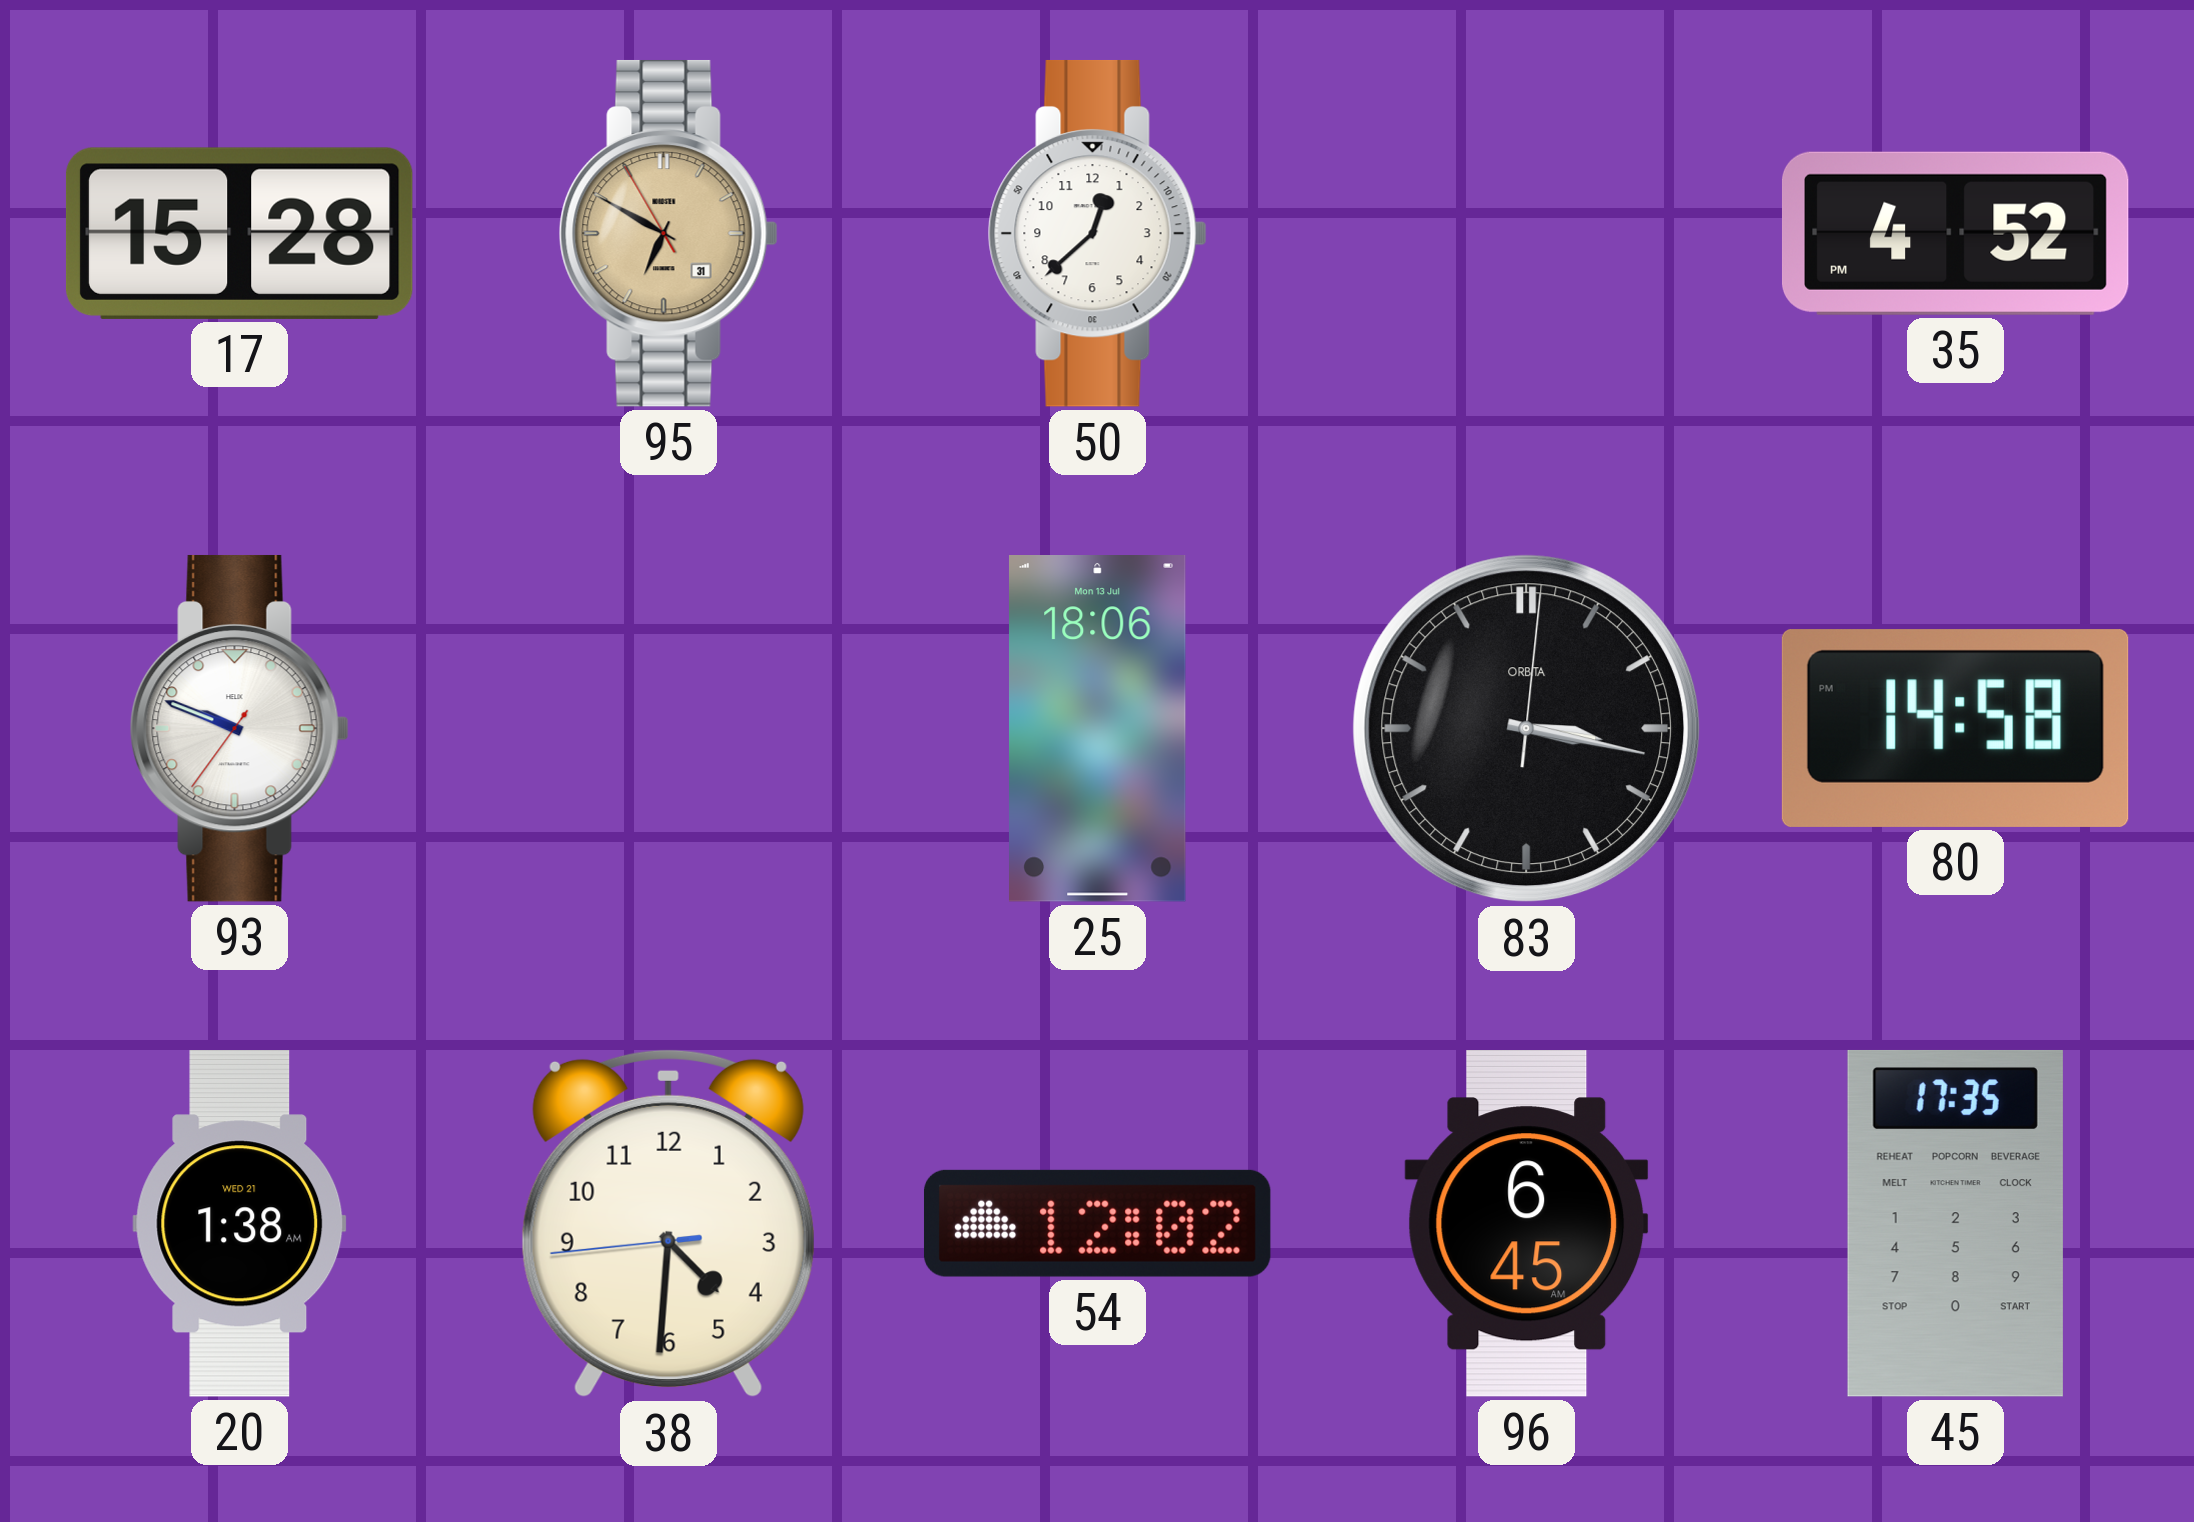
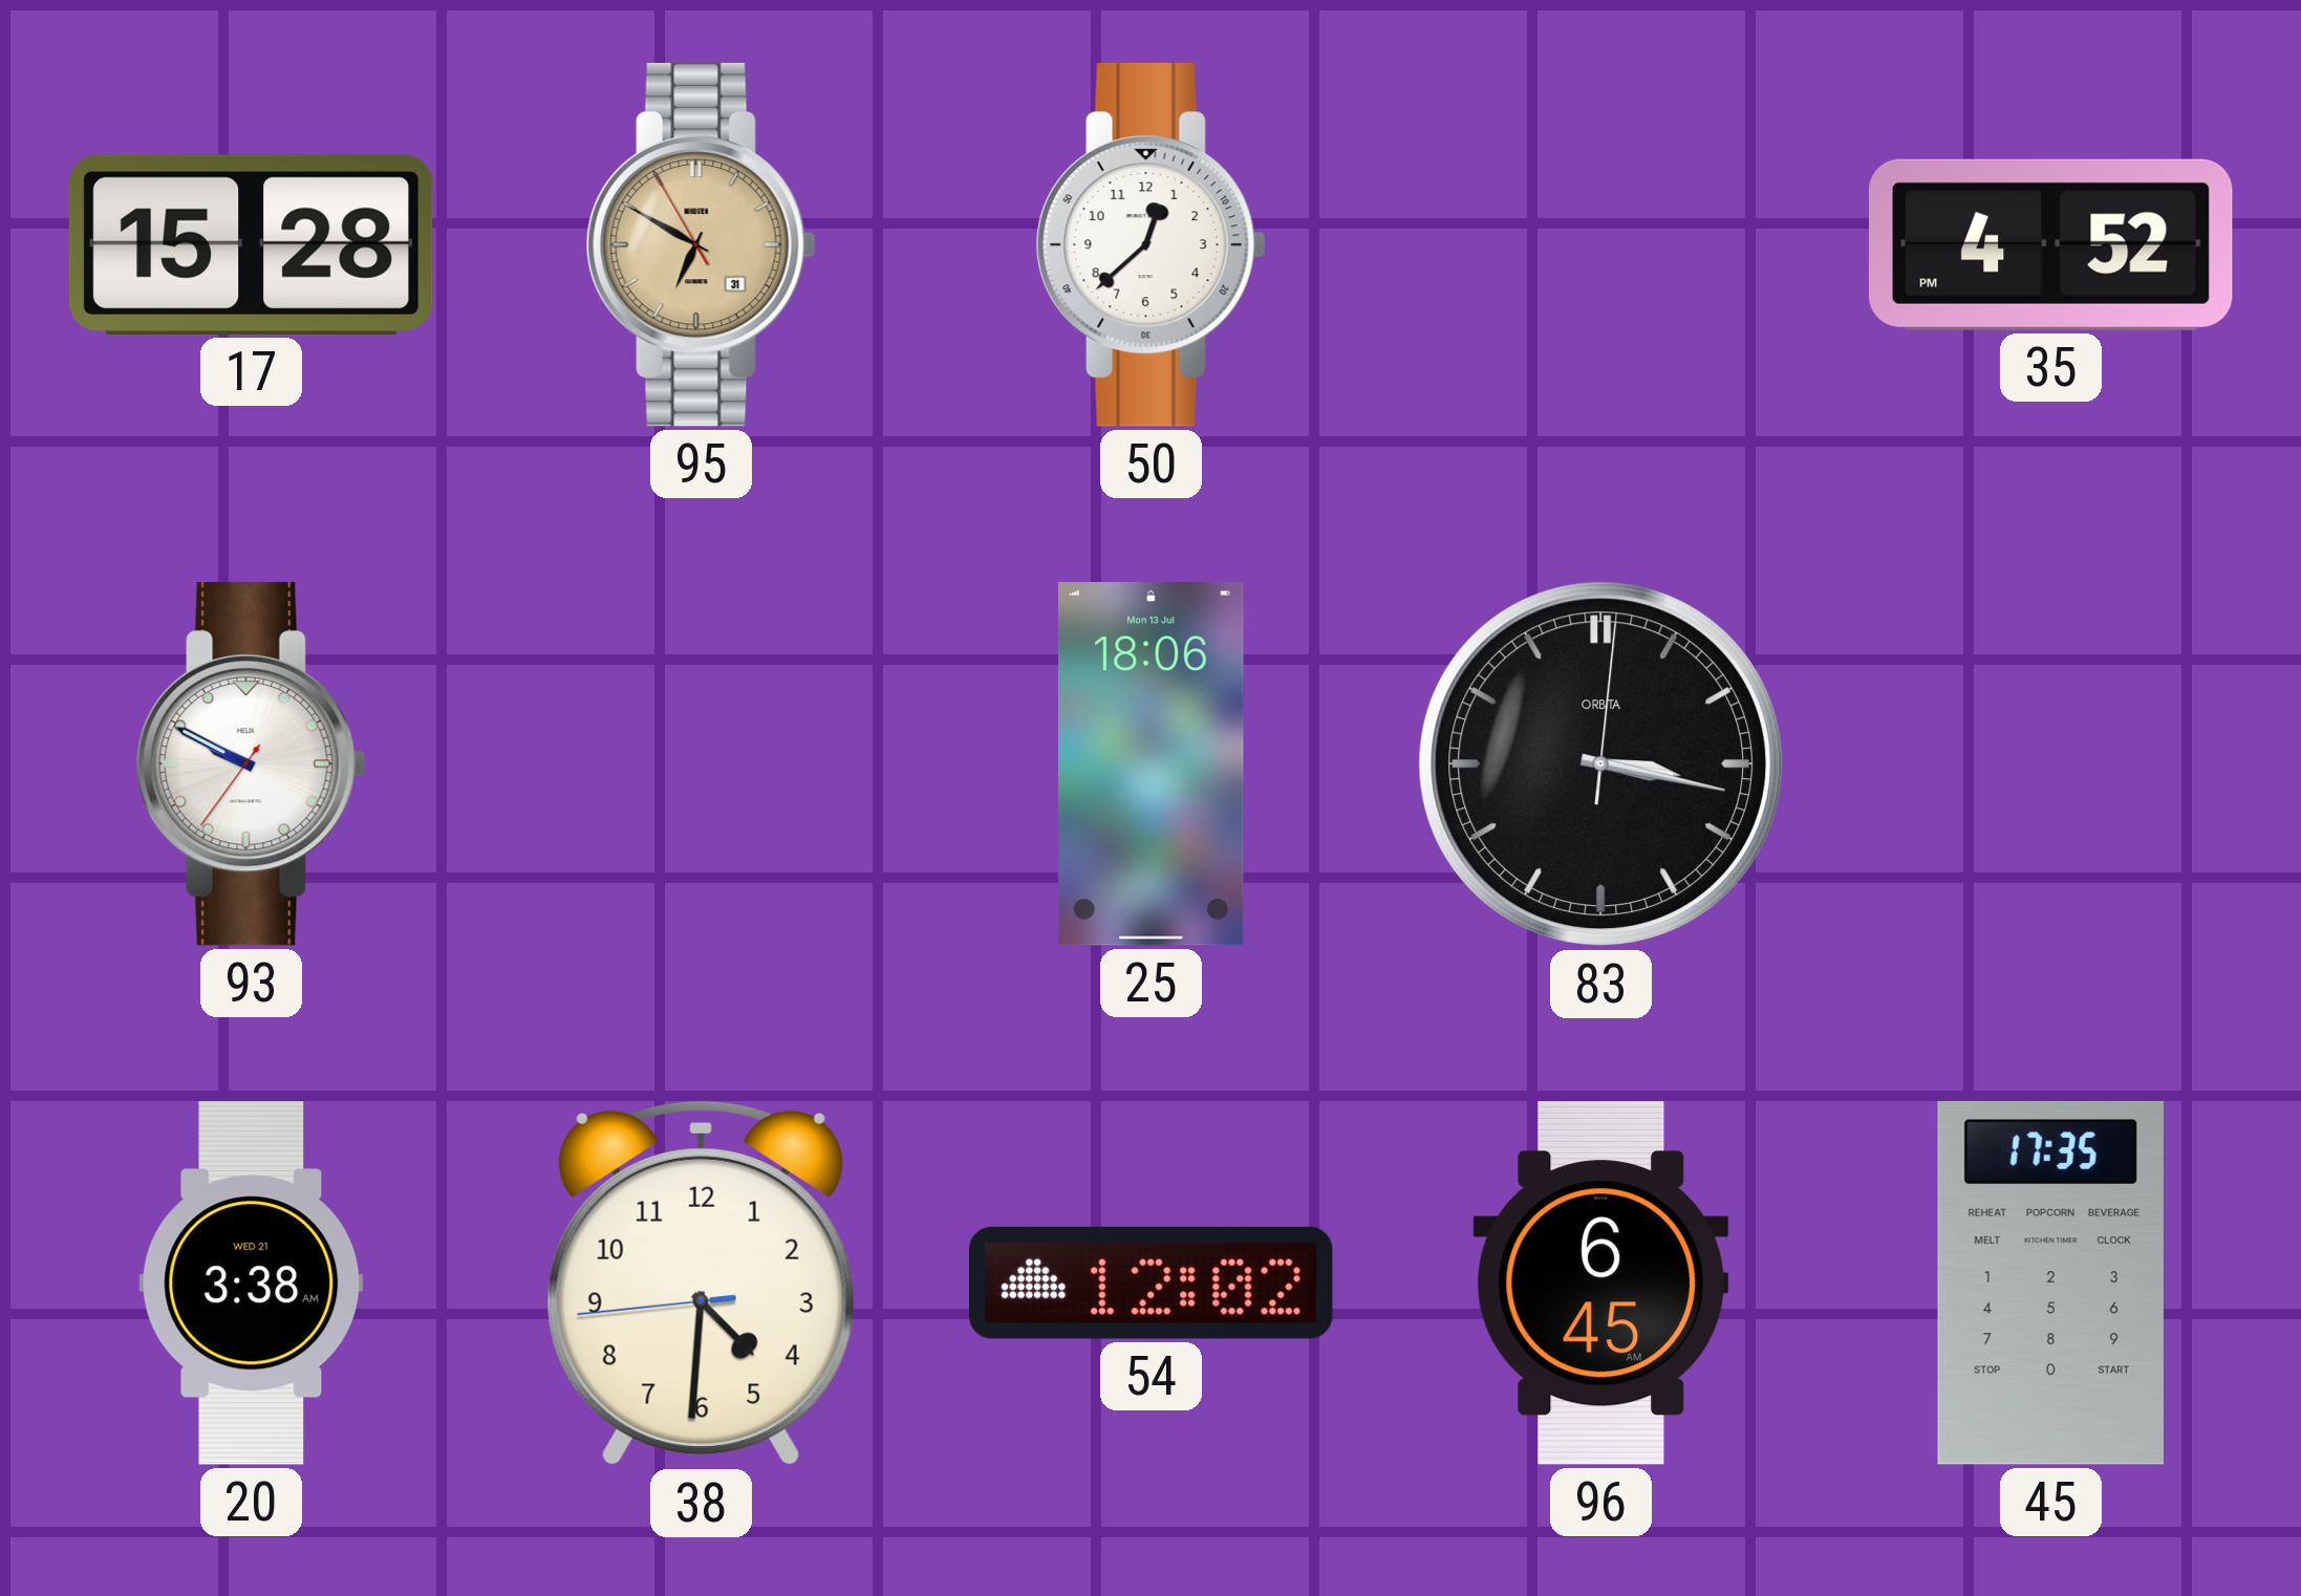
93: 9:48 -> 9:49
80: 14:58 -> none
20: 1:38 -> 3:38
